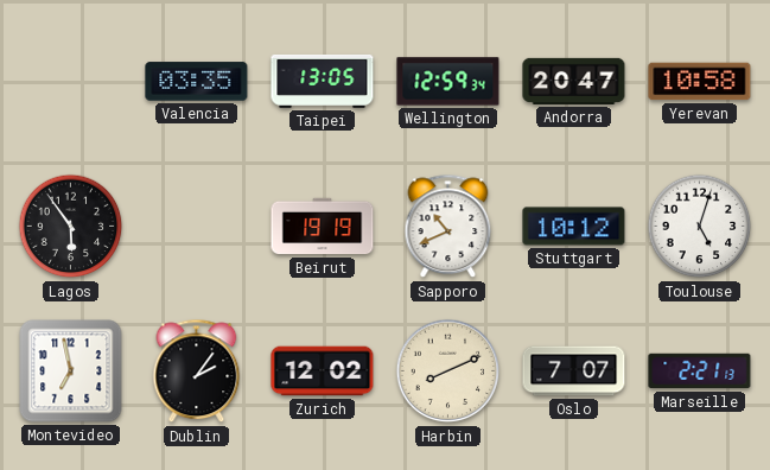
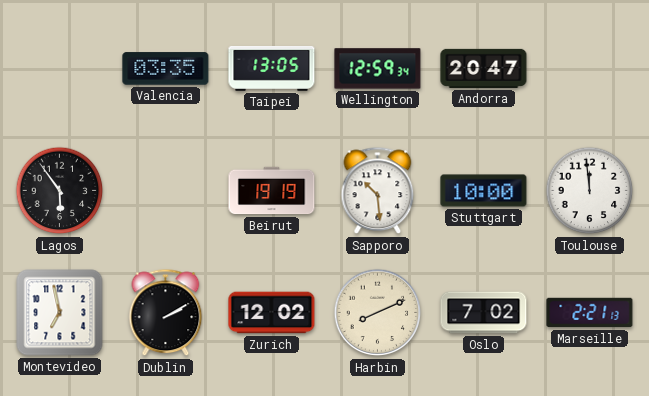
Yerevan: 10:58 -> none
Sapporo: 10:41 -> 10:29
Stuttgart: 10:12 -> 10:00
Toulouse: 5:03 -> 11:59
Dublin: 2:06 -> 2:10
Oslo: 7:07 -> 7:02
